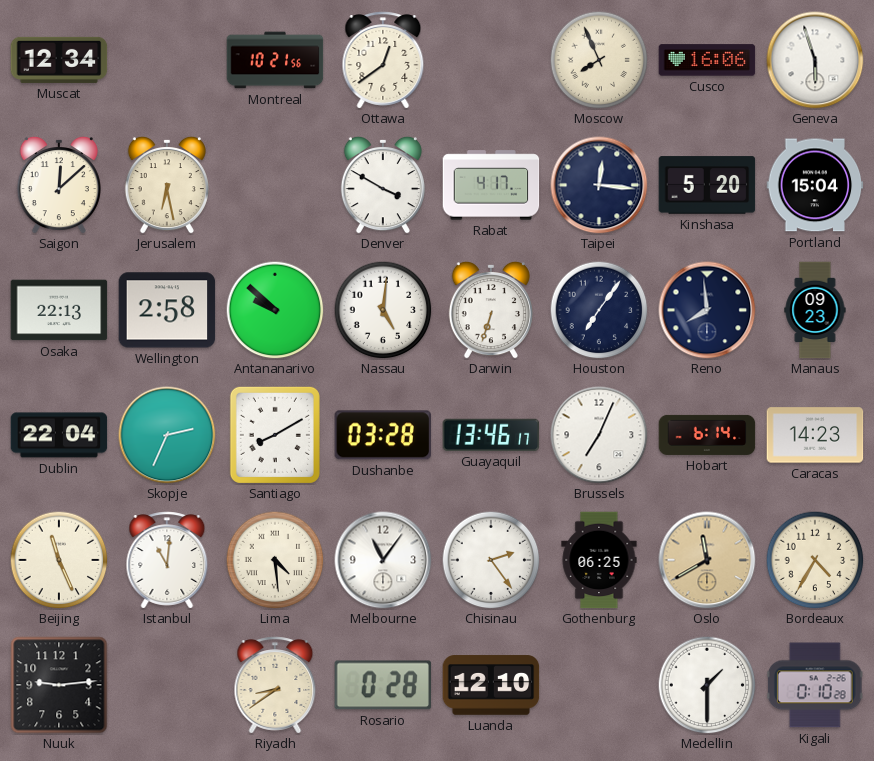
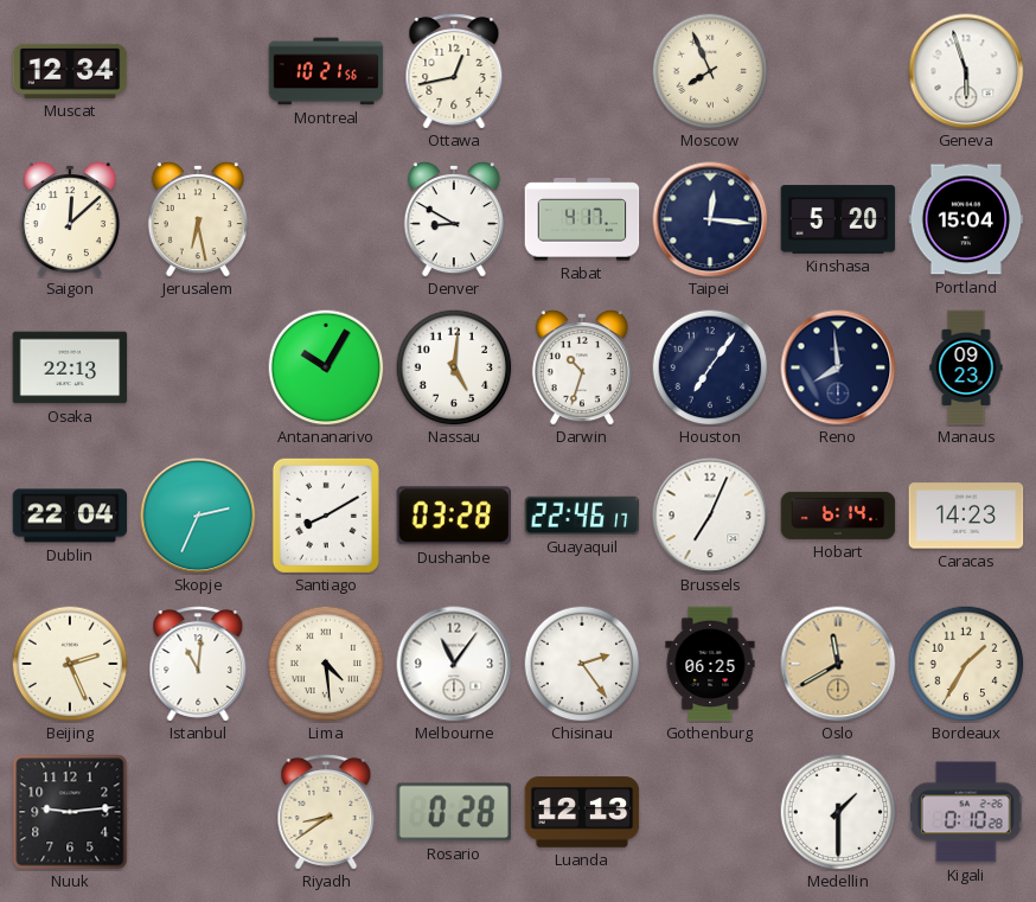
Ottawa: 12:39 -> 12:43
Cusco: 16:06 -> none
Denver: 3:50 -> 8:50
Wellington: 2:58 -> none
Antananarivo: 9:52 -> 10:05
Darwin: 6:33 -> 10:33
Guayaquil: 13:46 -> 22:46
Beijing: 11:26 -> 2:26
Bordeaux: 4:35 -> 1:35
Luanda: 12:10 -> 12:13
